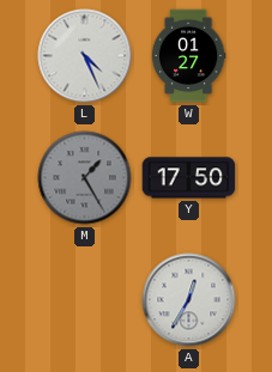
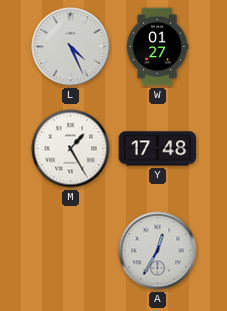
M dial: grey -> white
Y: 17:50 -> 17:48
